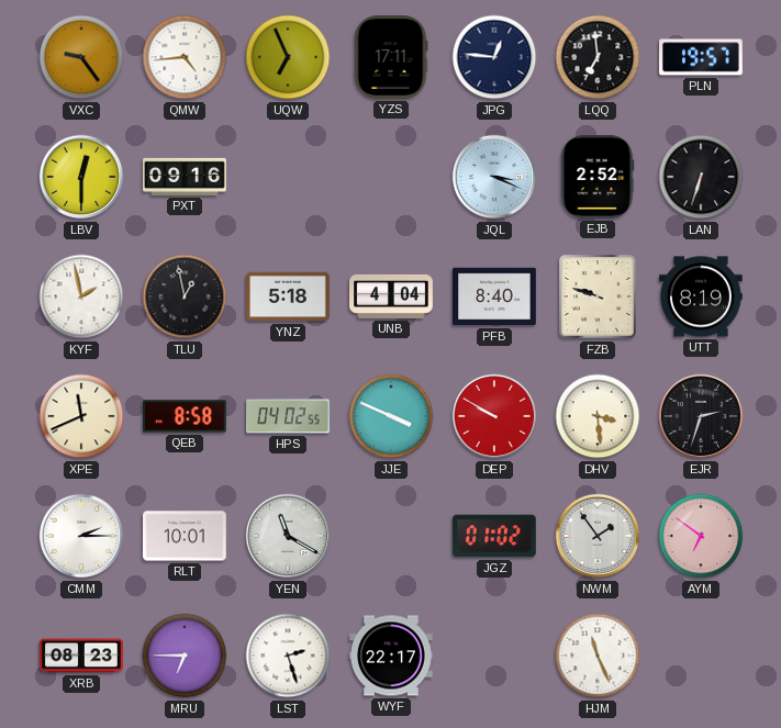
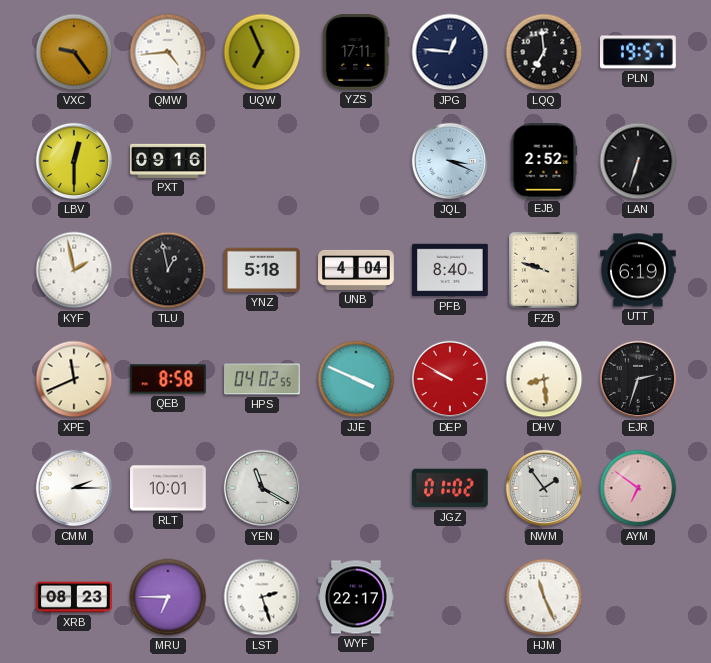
UTT: 8:19 -> 6:19
DHV: 3:29 -> 8:29
